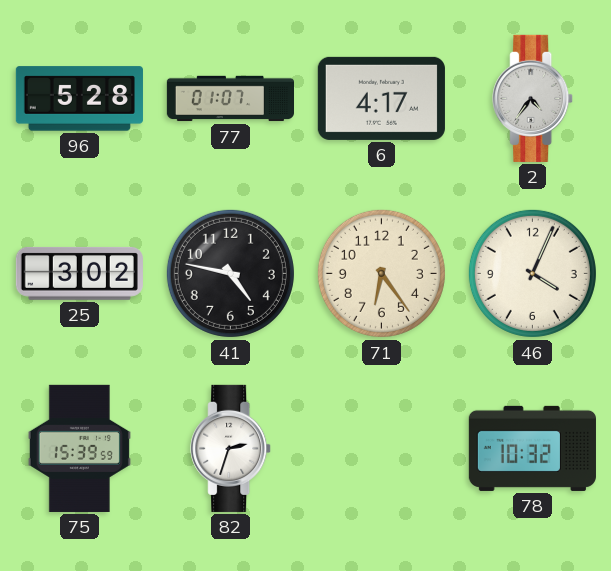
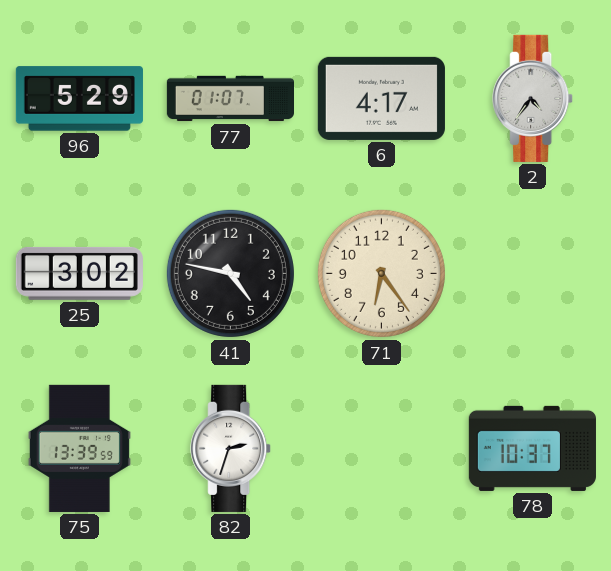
96: 5:28 -> 5:29
46: 4:04 -> none
75: 15:39 -> 13:39
78: 10:32 -> 10:37
